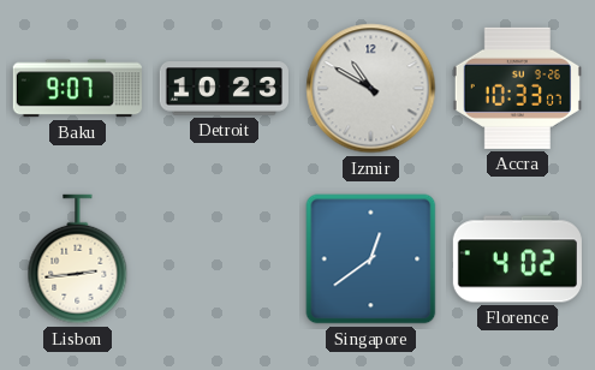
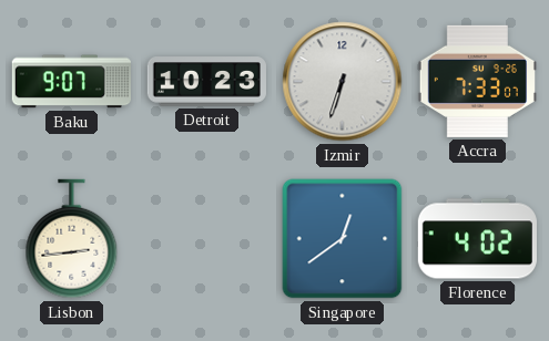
Izmir: 10:50 -> 6:33
Accra: 10:33 -> 7:33
